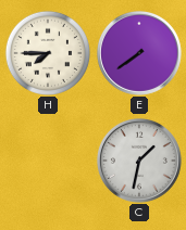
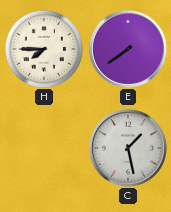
C: 1:32 -> 1:28
